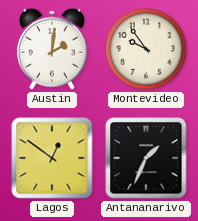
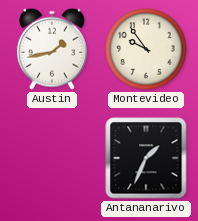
Austin: 2:01 -> 1:43
Lagos: 12:51 -> none
